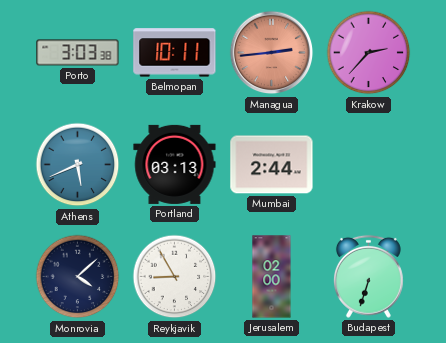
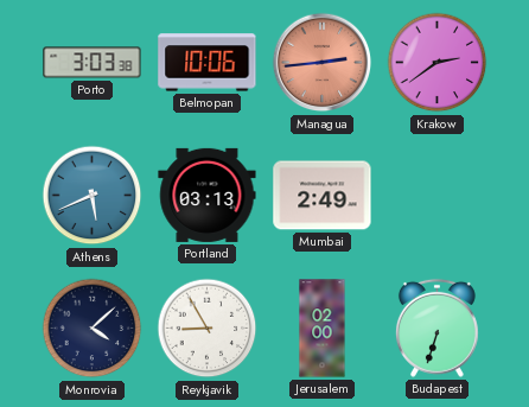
Belmopan: 10:11 -> 10:06
Krakow: 2:37 -> 2:39
Mumbai: 2:44 -> 2:49
